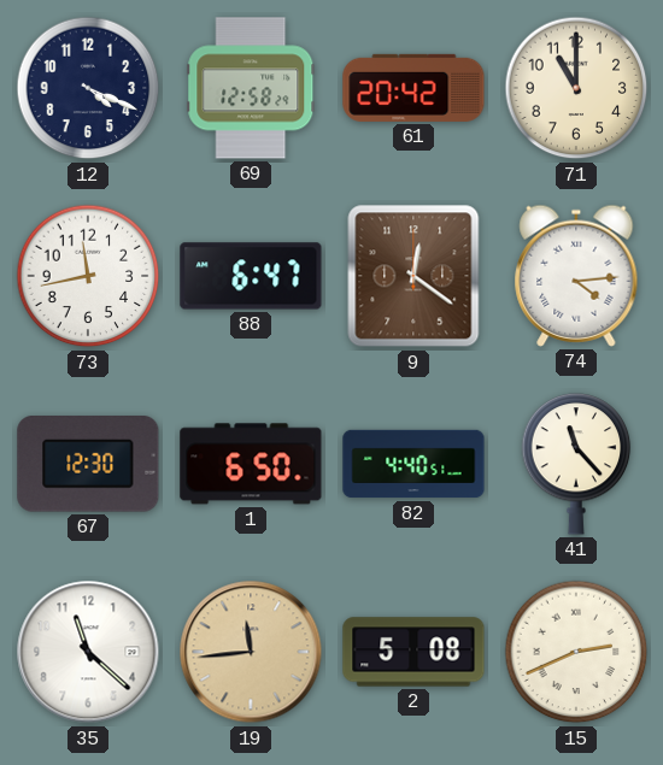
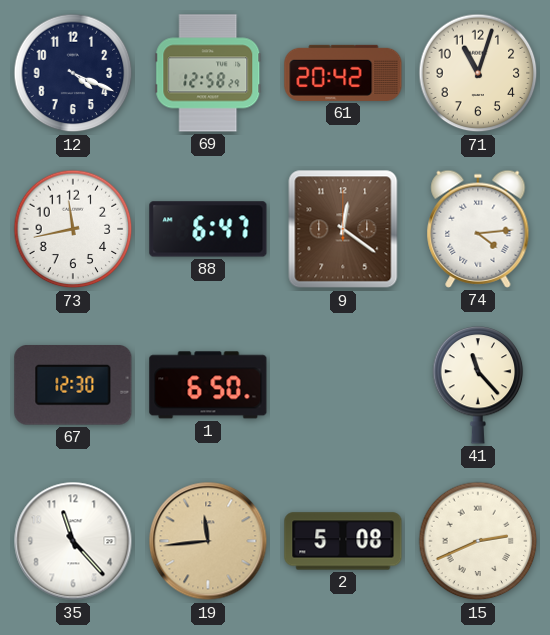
71: 11:00 -> 11:03
82: 4:40 -> none
35: 11:22 -> 11:23
